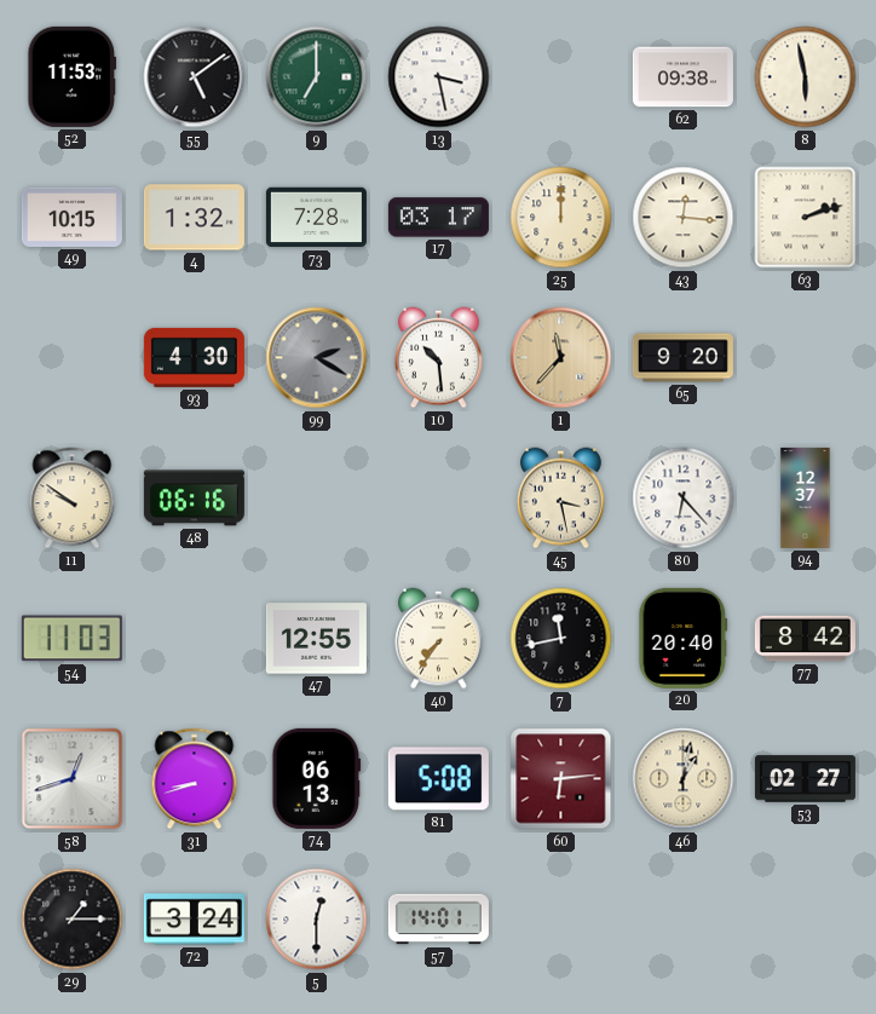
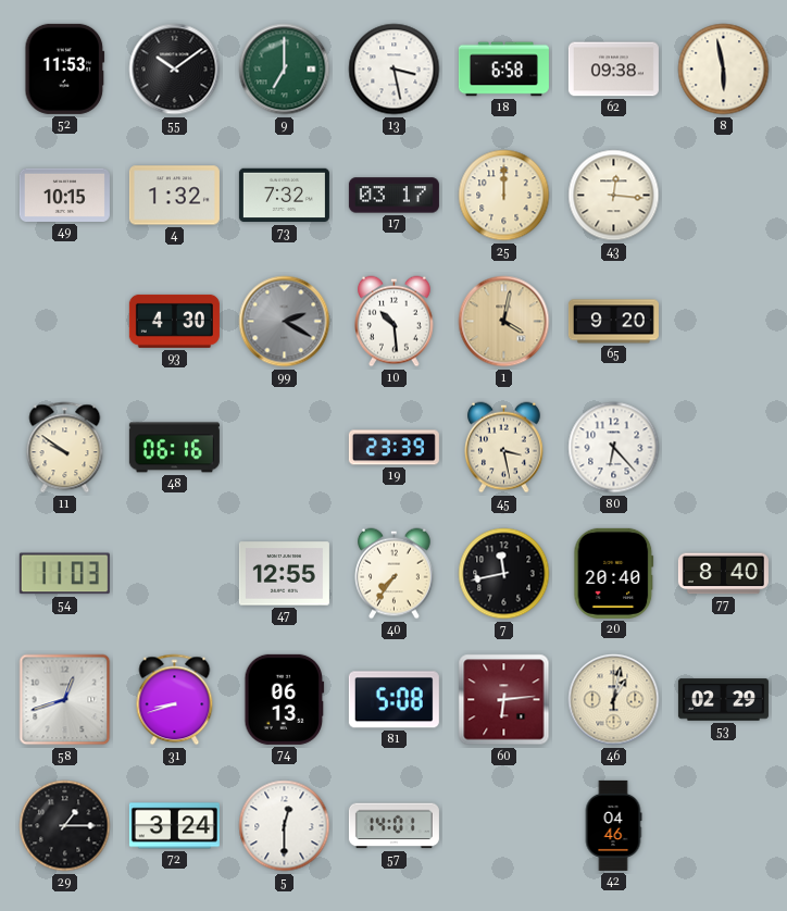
55: 5:09 -> 10:09
18: none -> 6:58
73: 7:28 -> 7:32
63: 2:12 -> none
1: 11:37 -> 4:02
19: none -> 23:39
94: 12:37 -> none
77: 8:42 -> 8:40
53: 02:27 -> 02:29
42: none -> 04:46
